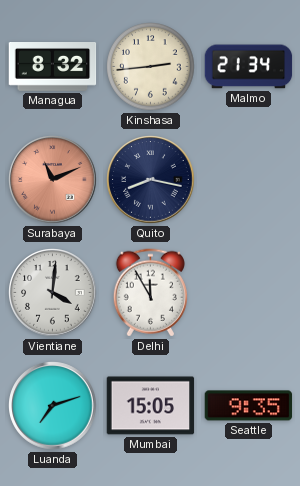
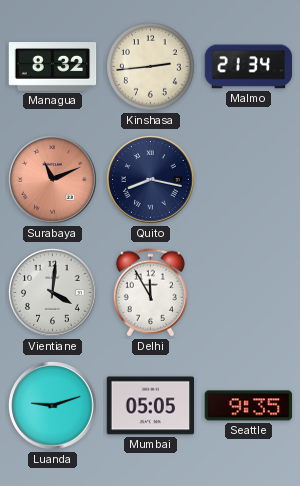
Luanda: 7:12 -> 9:12
Mumbai: 15:05 -> 05:05
